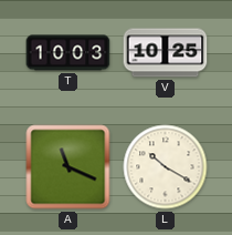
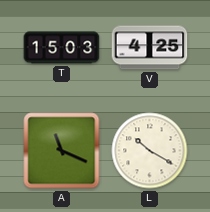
T: 10:03 -> 15:03
V: 10:25 -> 4:25
